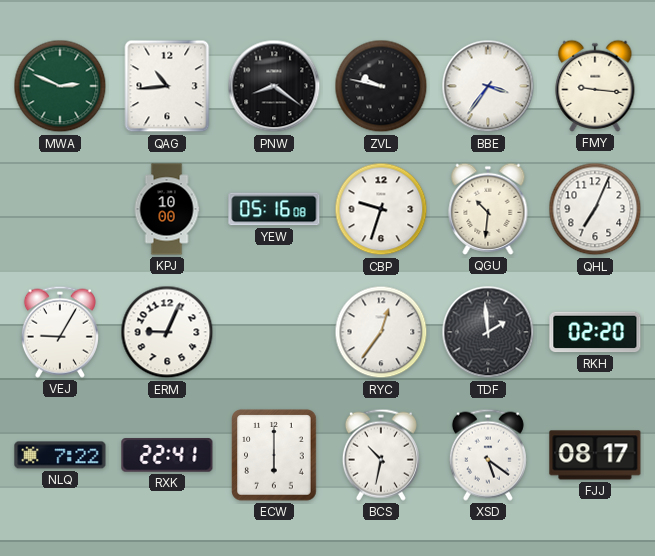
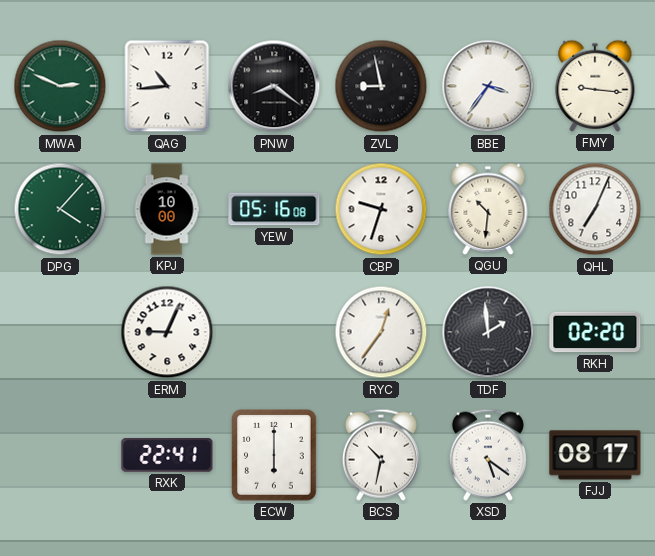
ZVL: 9:47 -> 8:58
DPG: none -> 4:07
VEJ: 9:05 -> none
NLQ: 7:22 -> none
